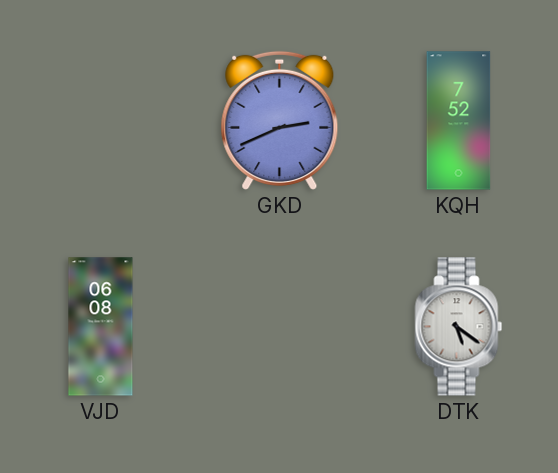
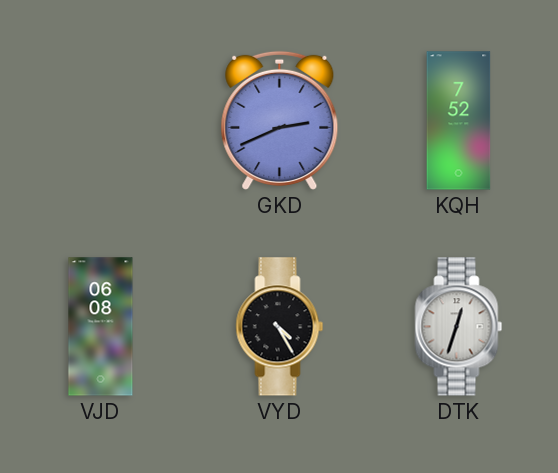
VYD: none -> 4:25
DTK: 5:21 -> 12:33
